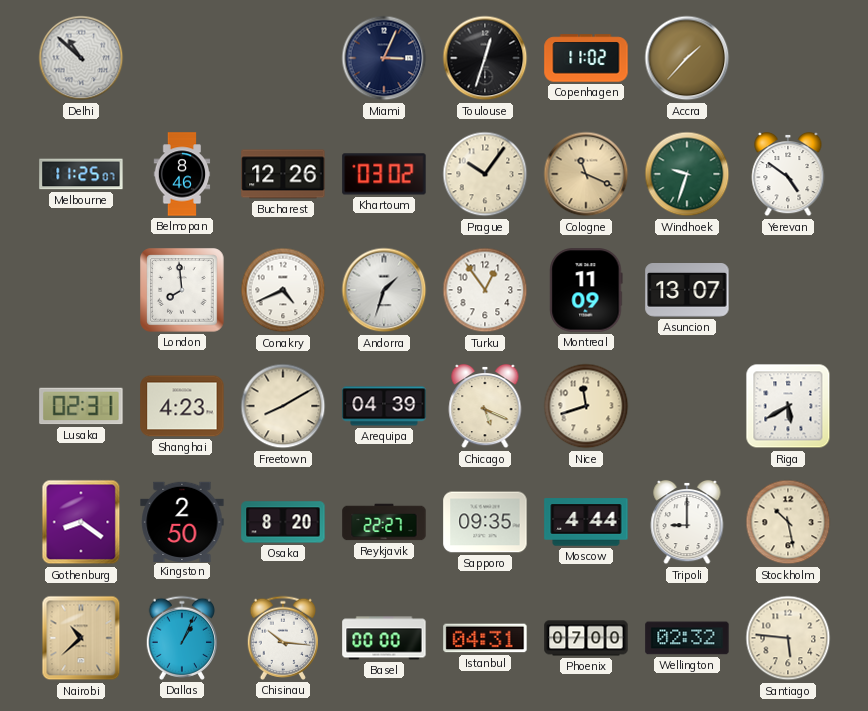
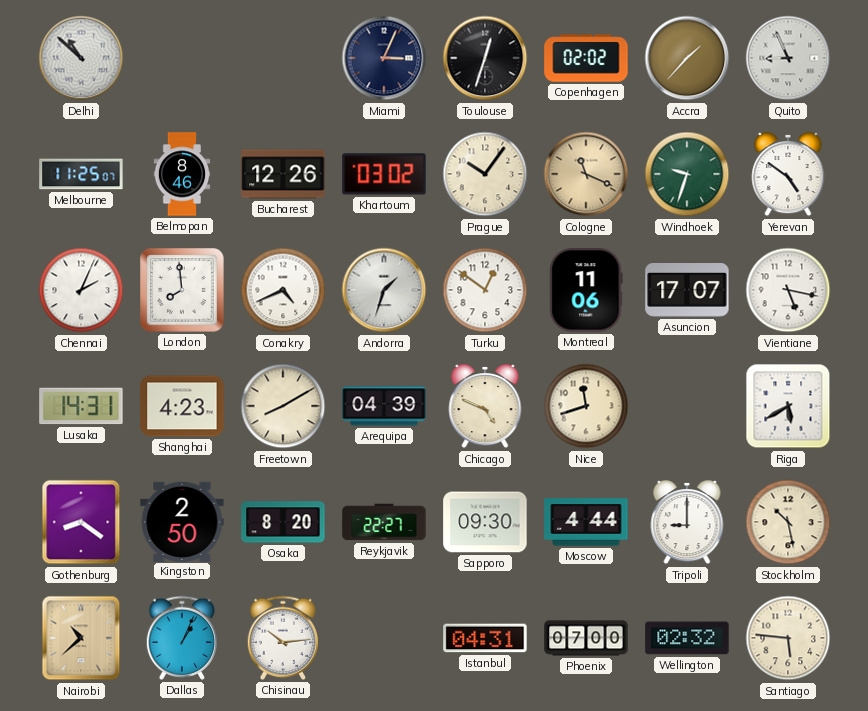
Copenhagen: 11:02 -> 02:02
Quito: none -> 8:56
Chennai: none -> 2:04
Turku: 12:54 -> 12:51
Montreal: 11:09 -> 11:06
Asuncion: 13:07 -> 17:07
Vientiane: none -> 5:17
Lusaka: 02:31 -> 14:31
Chicago: 5:19 -> 4:49
Sapporo: 09:35 -> 09:30
Chisinau: 10:16 -> 10:14
Basel: 00:00 -> none
